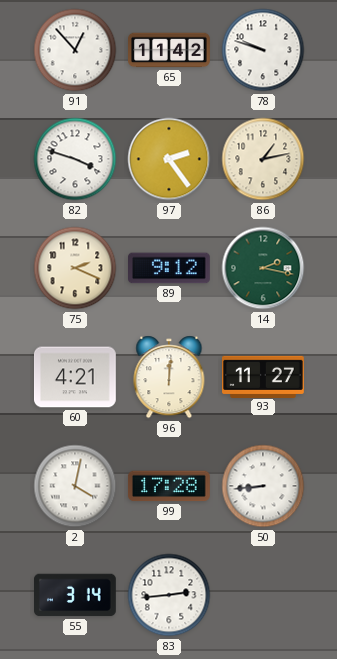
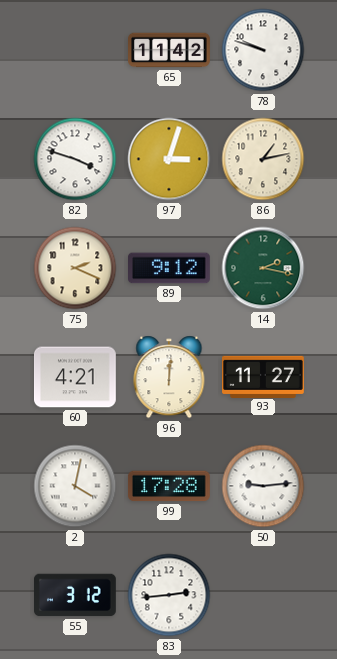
91: 12:53 -> none
97: 2:24 -> 3:03
50: 8:44 -> 9:14
55: 3:14 -> 3:12
